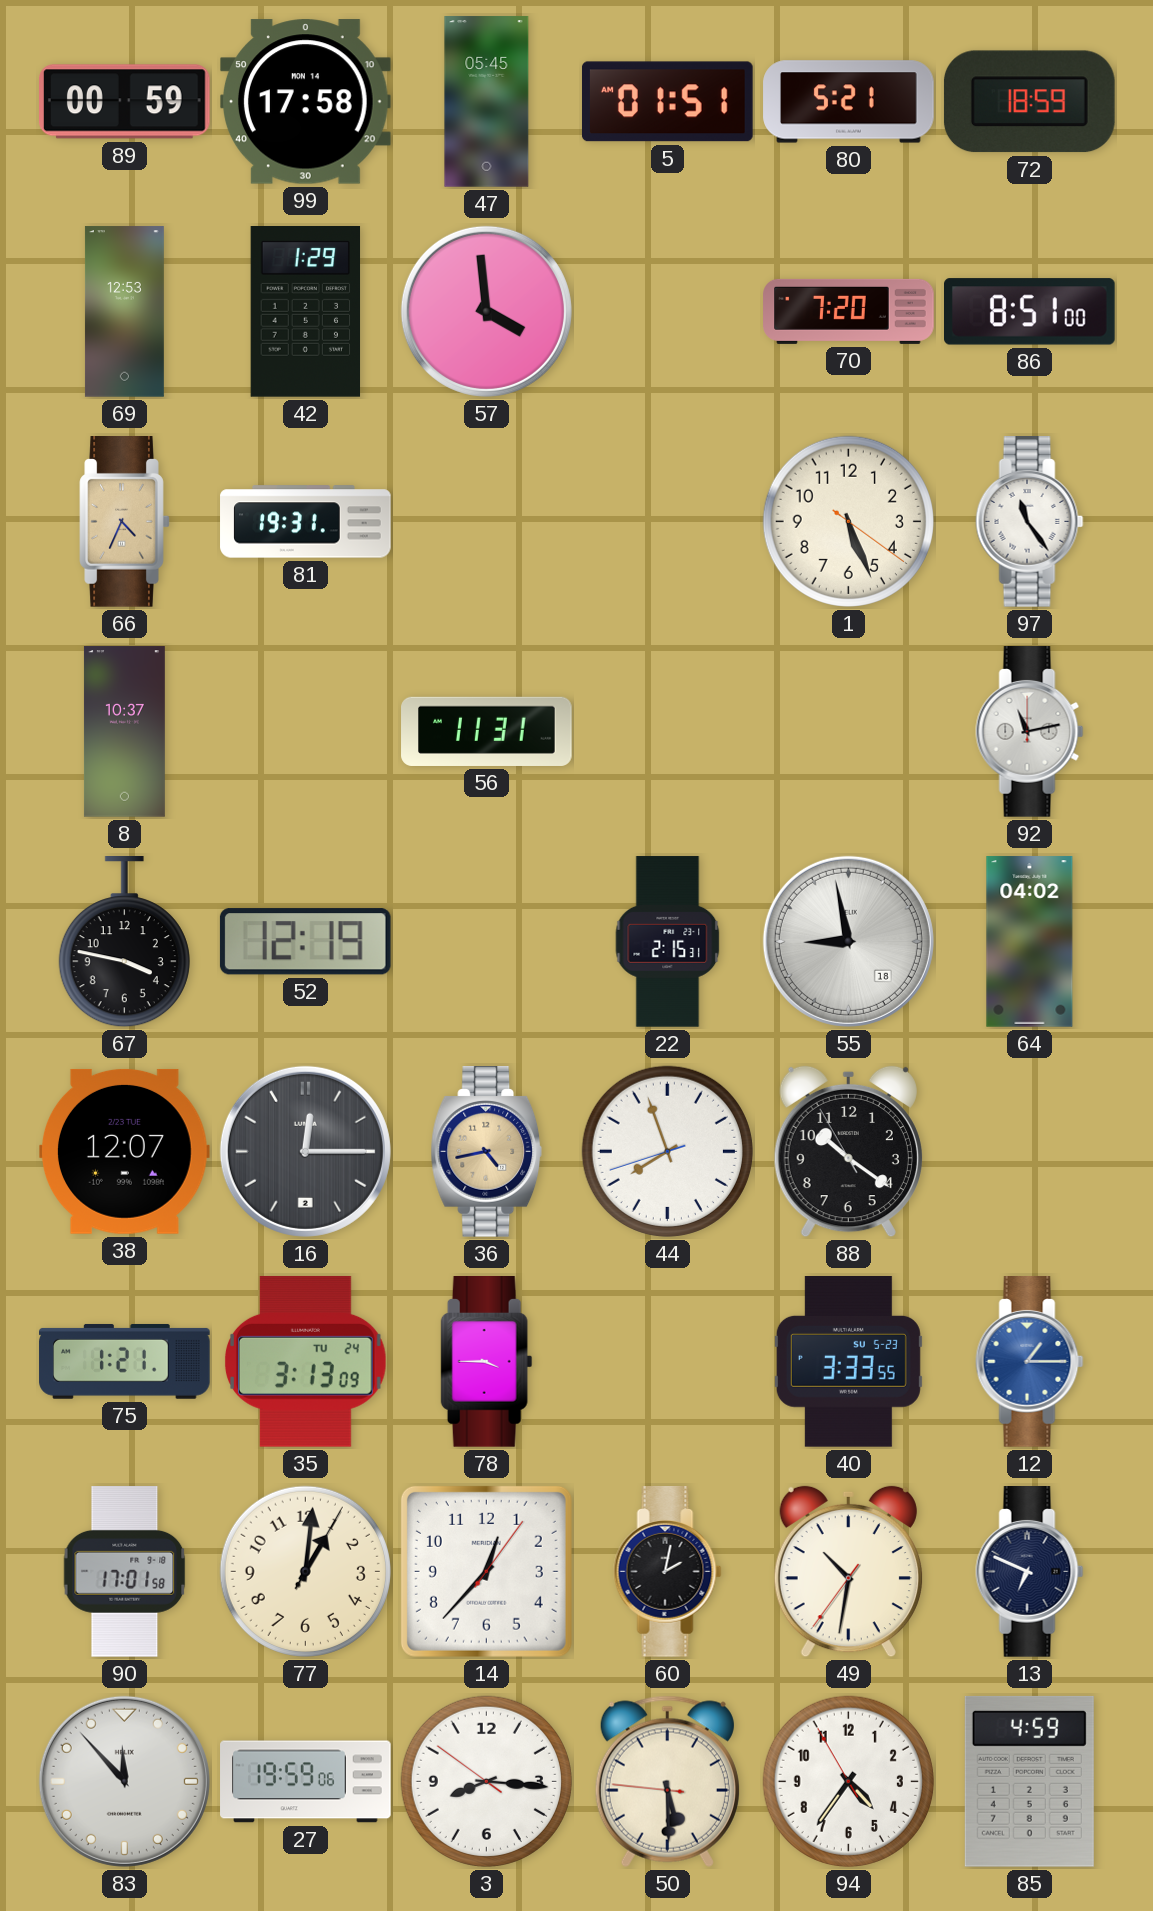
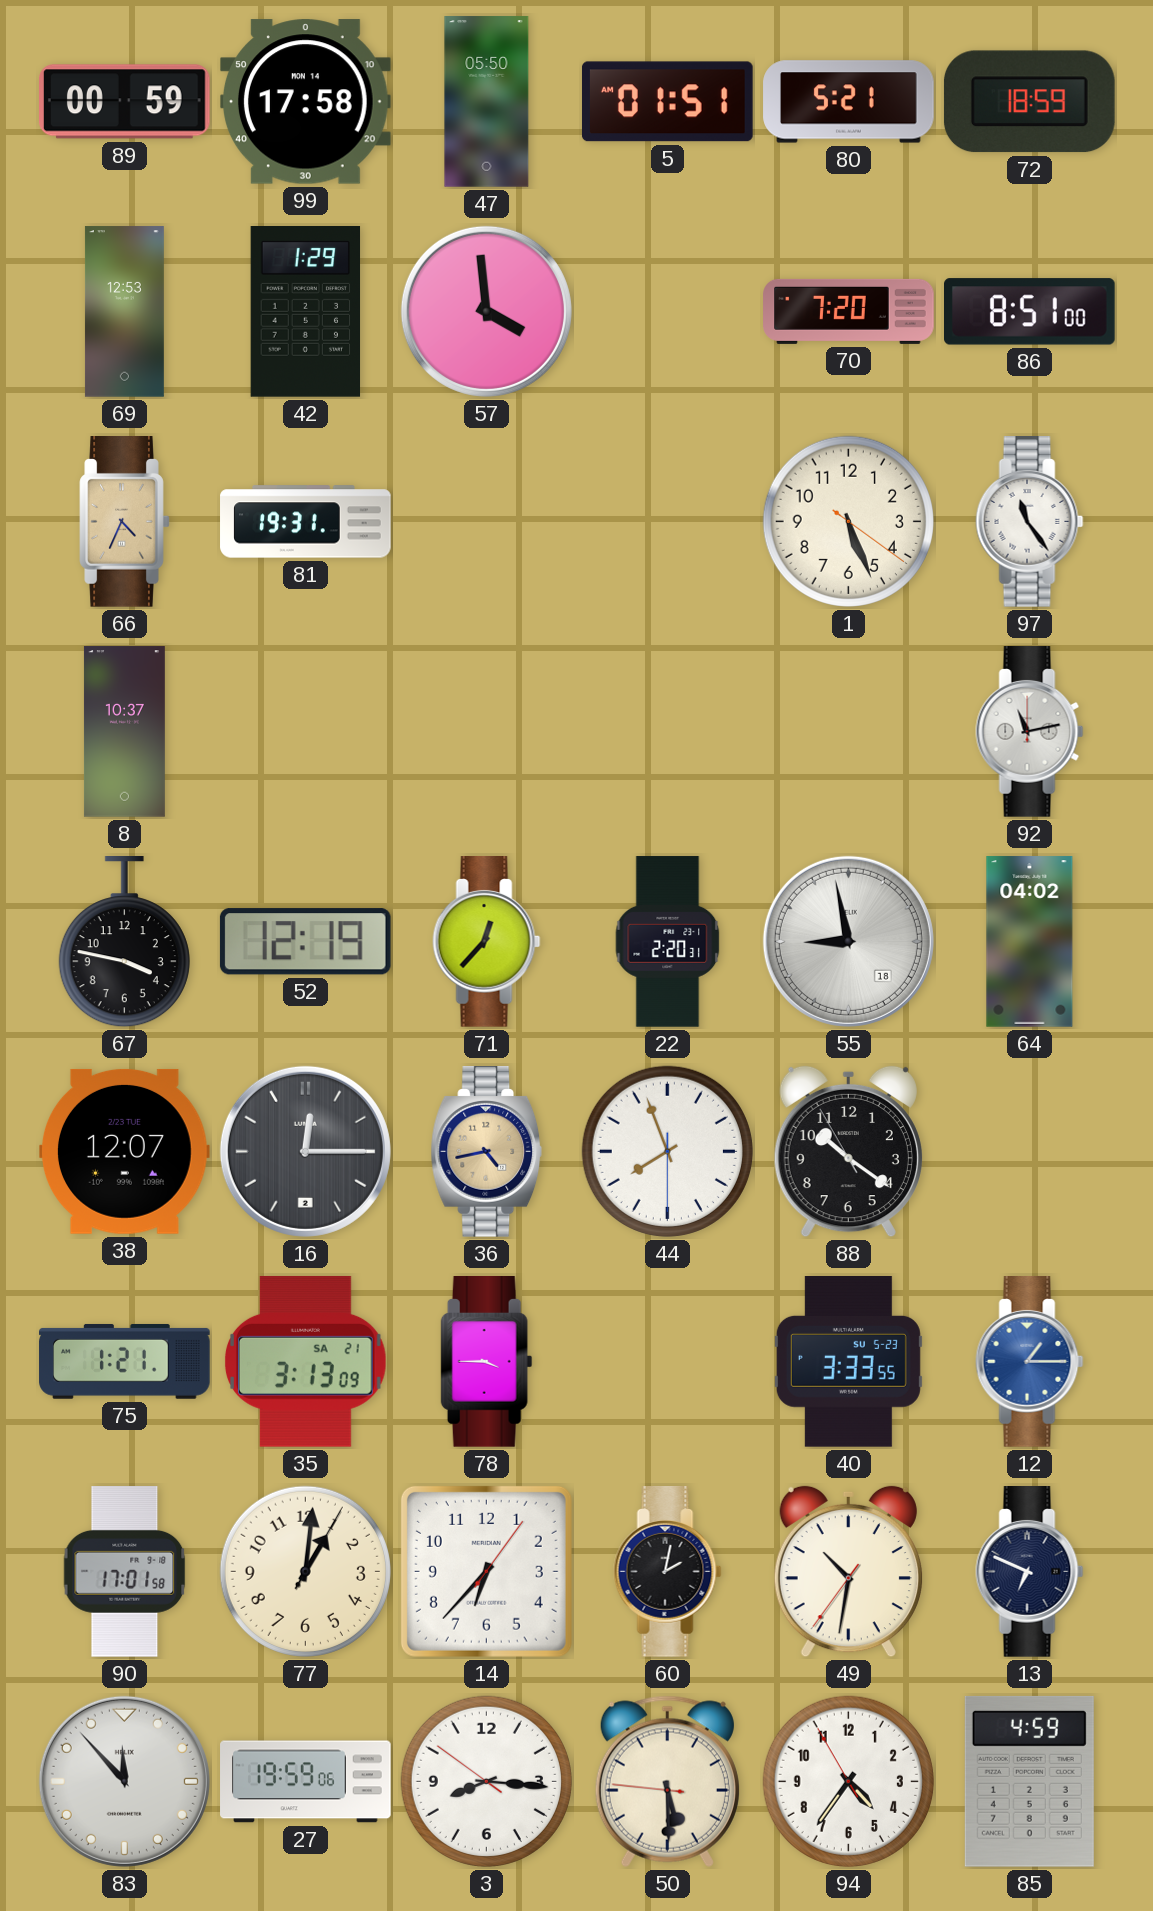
47: 05:45 -> 05:50
56: 11:31 -> none
71: none -> 12:37
22: 2:15 -> 2:20
44: 7:56:42 -> 7:56:30
35 date: TU 24 -> SA 21
14: 12:37 -> 6:37
